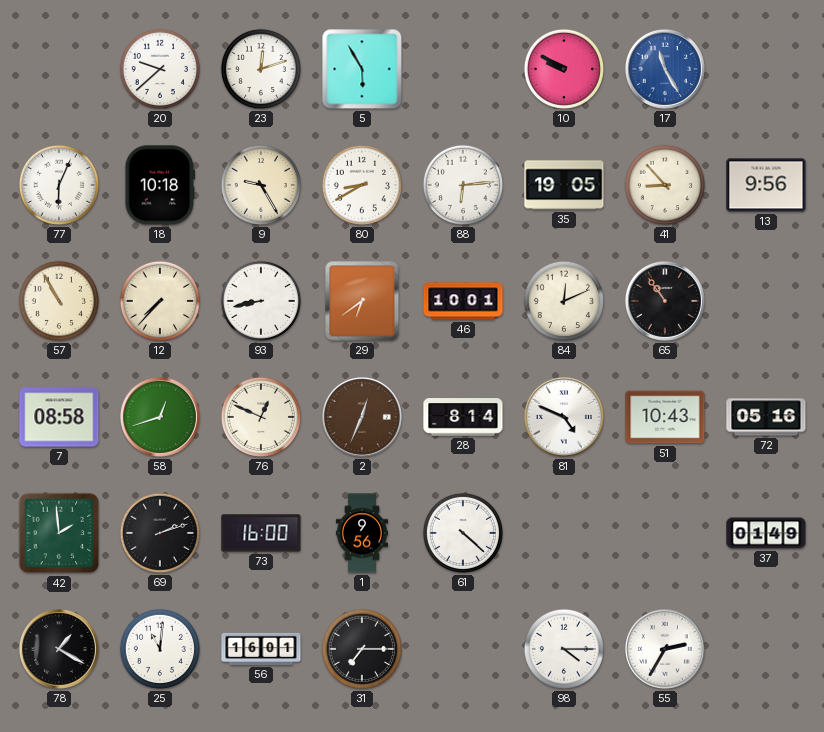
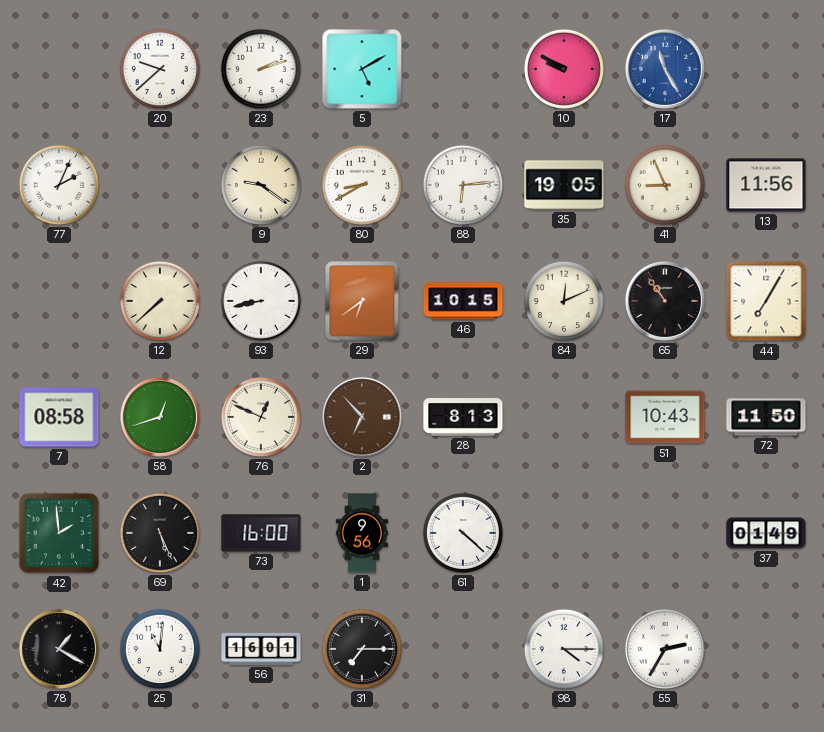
23: 12:12 -> 2:12
5: 5:55 -> 5:10
77: 6:04 -> 2:04
18: 10:18 -> none
9: 9:25 -> 9:21
41: 8:53 -> 8:56
13: 9:56 -> 11:56
57: 10:55 -> none
12: 7:37 -> 7:38
46: 10:01 -> 10:15
44: none -> 7:05
2: 12:34 -> 6:53
28: 8:14 -> 8:13
81: 4:49 -> none
72: 05:16 -> 11:50
69: 2:12 -> 5:26
